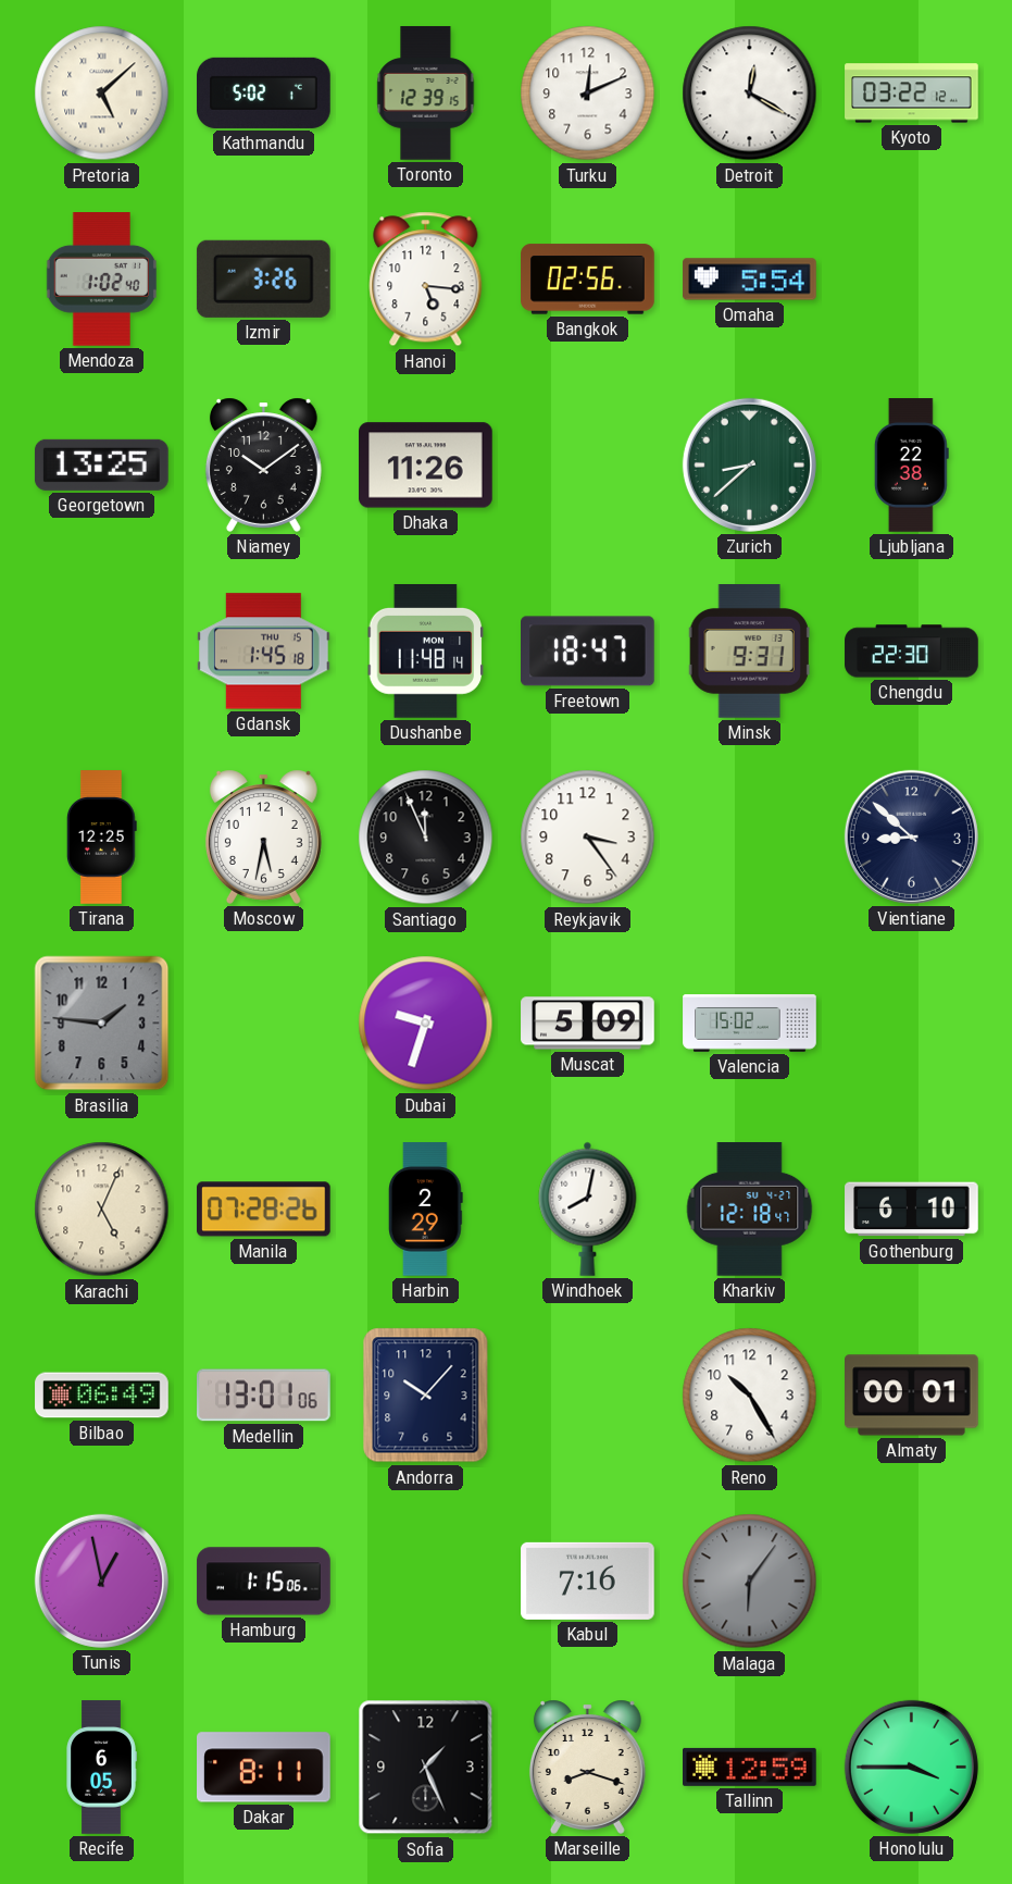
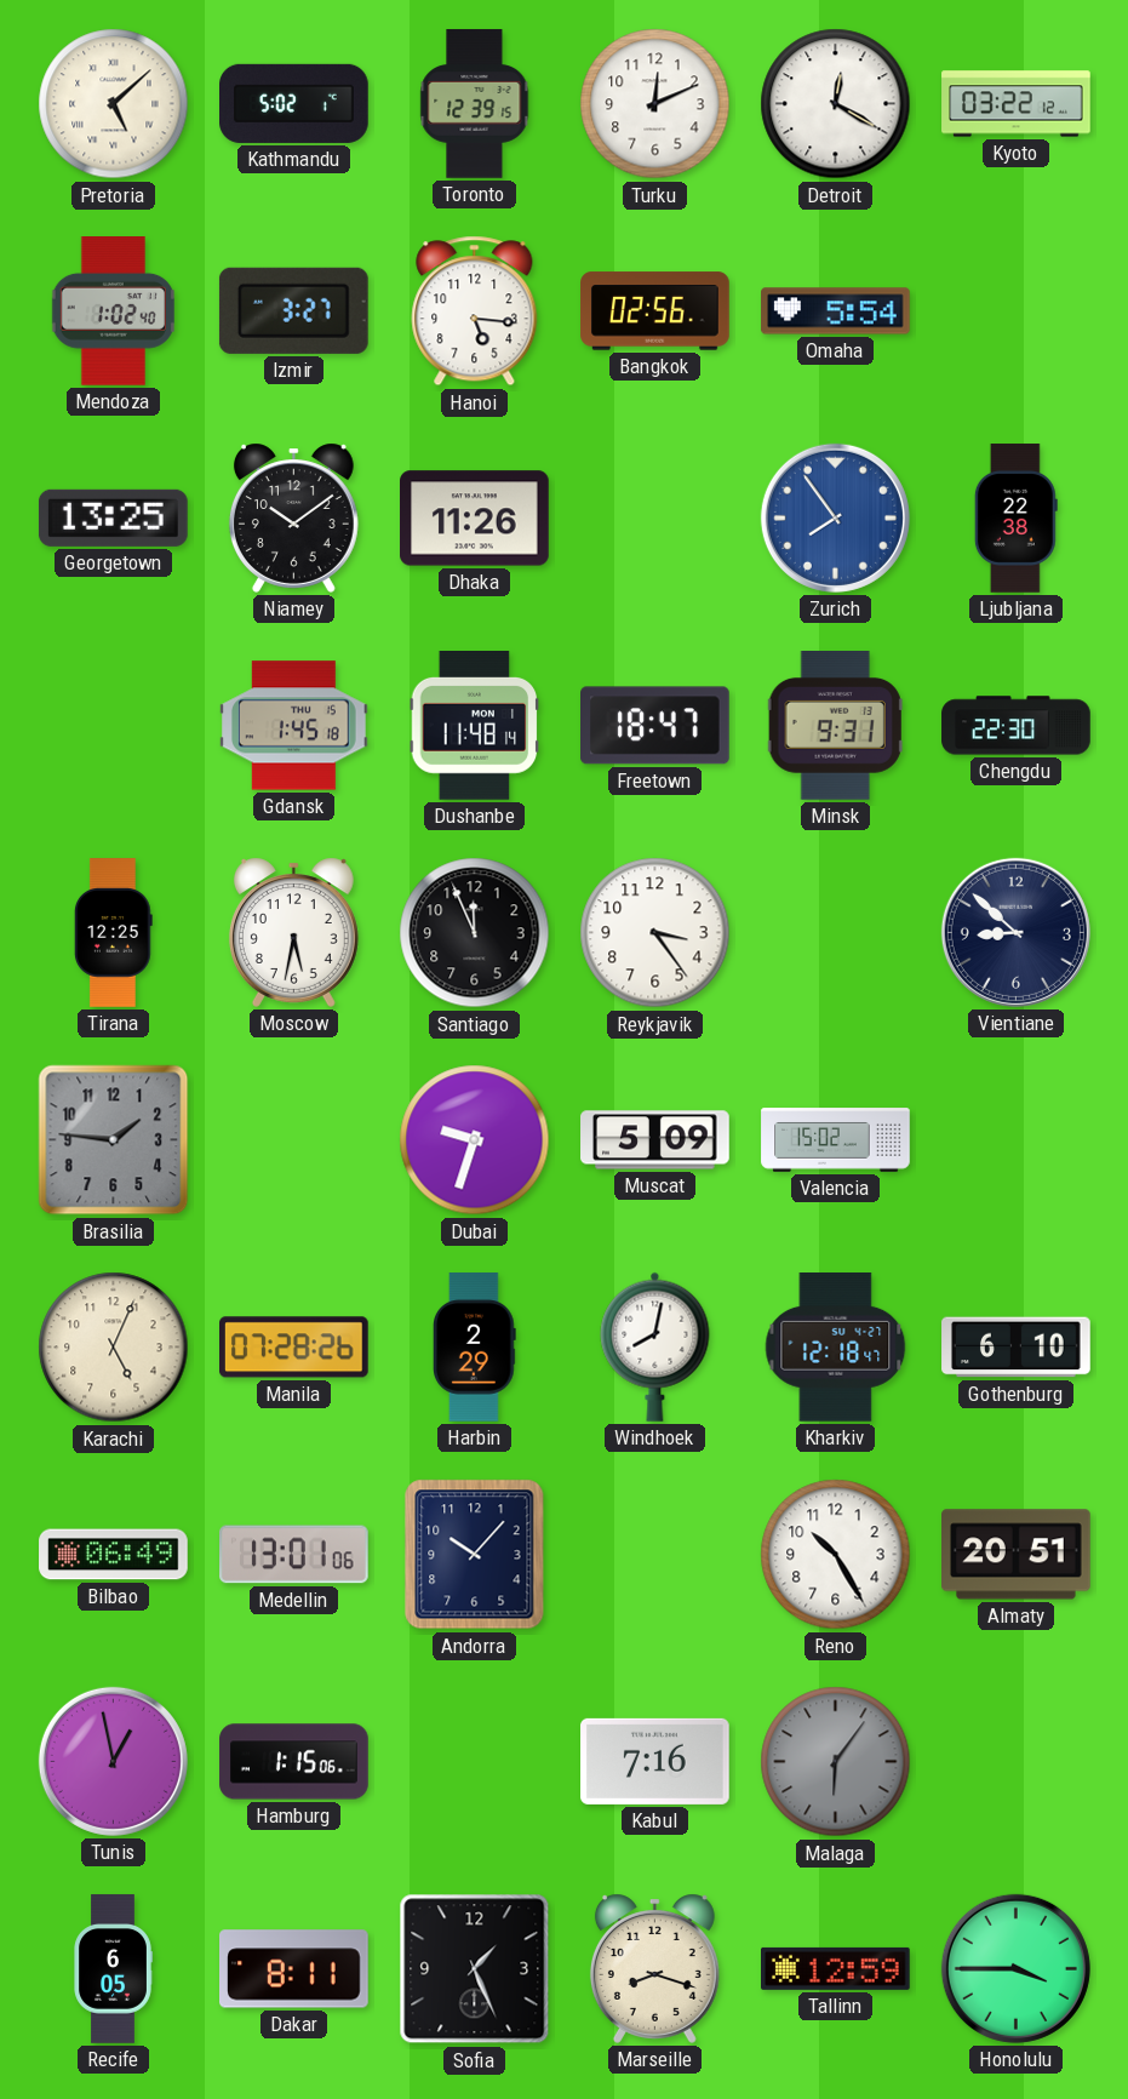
Izmir: 3:26 -> 3:27
Zurich: 8:38 -> 7:54
Zurich dial: green -> blue
Almaty: 00:01 -> 20:51
